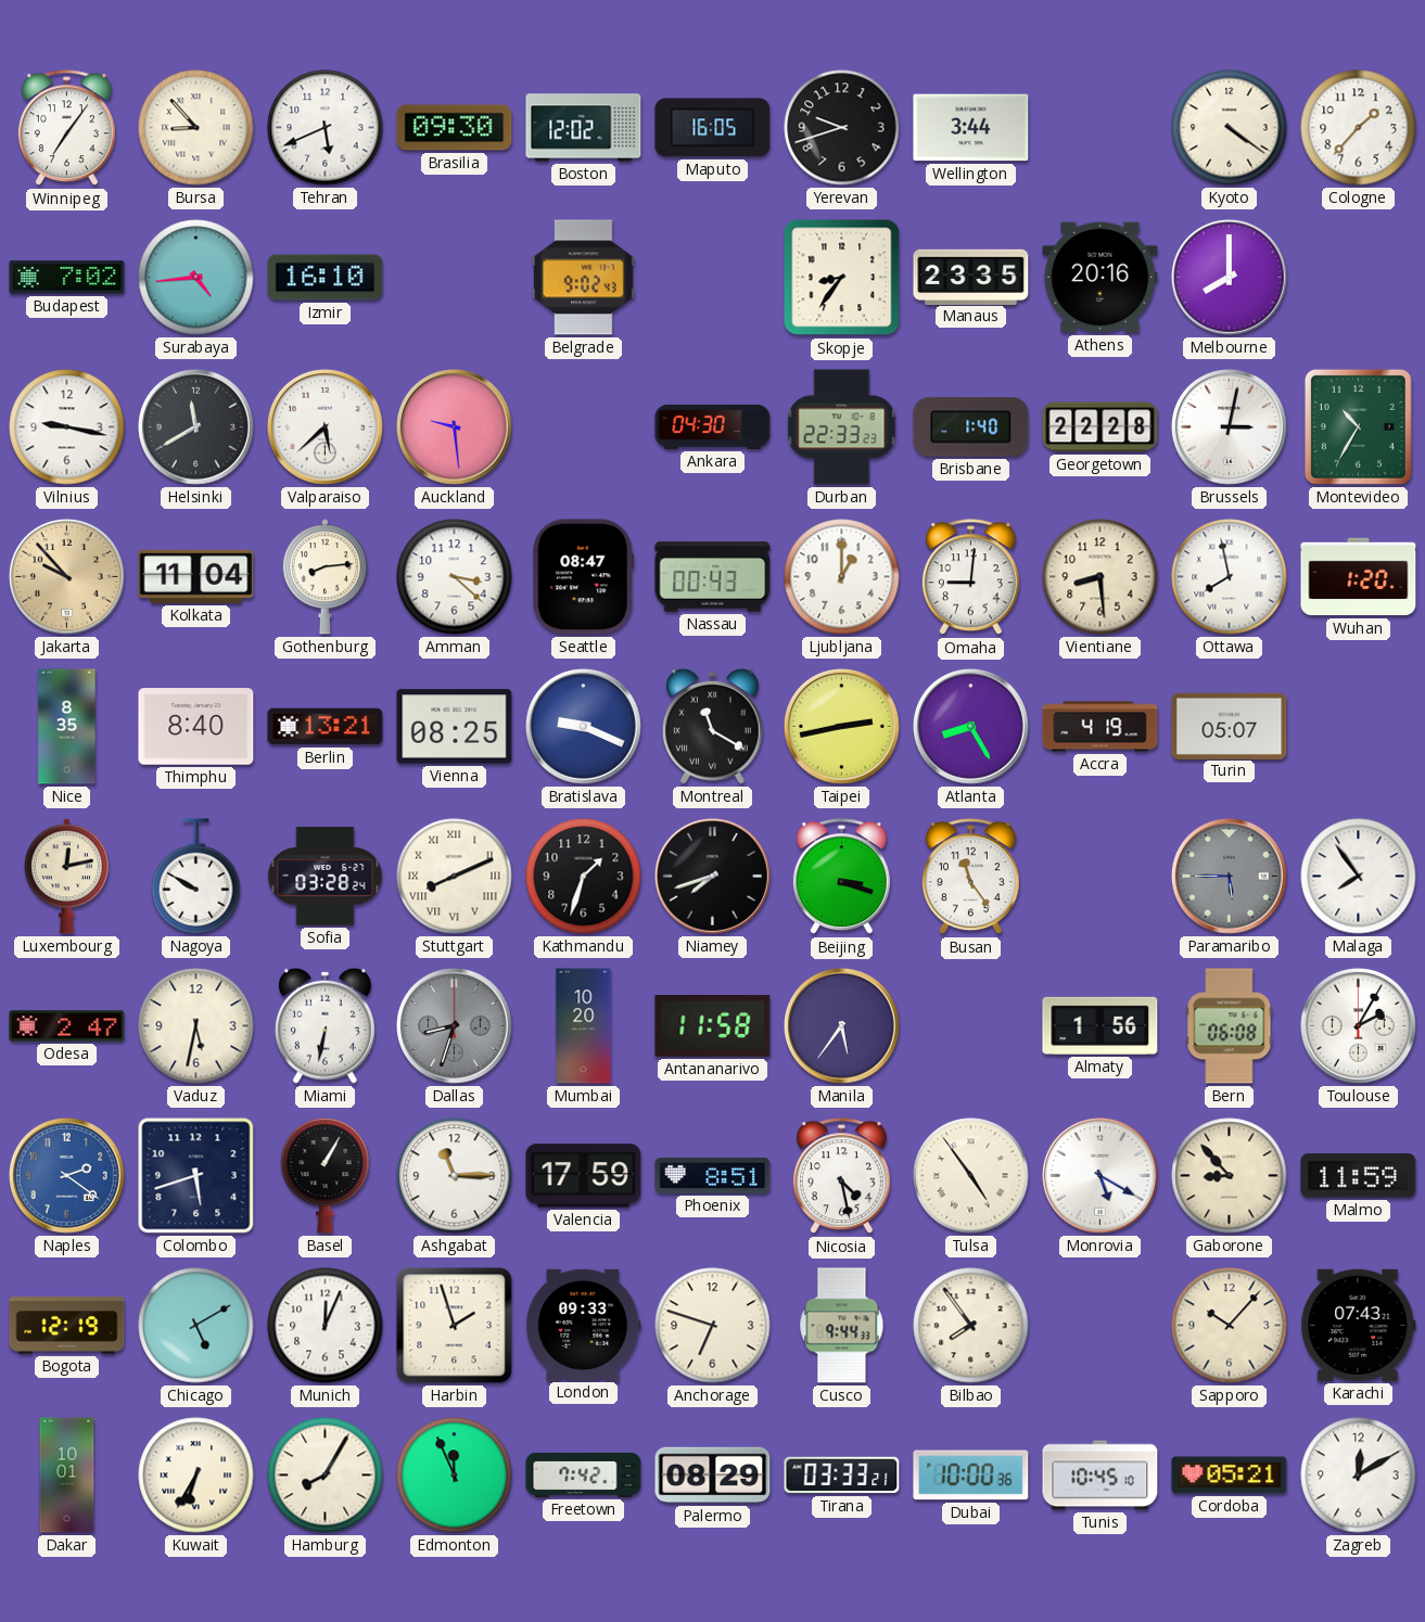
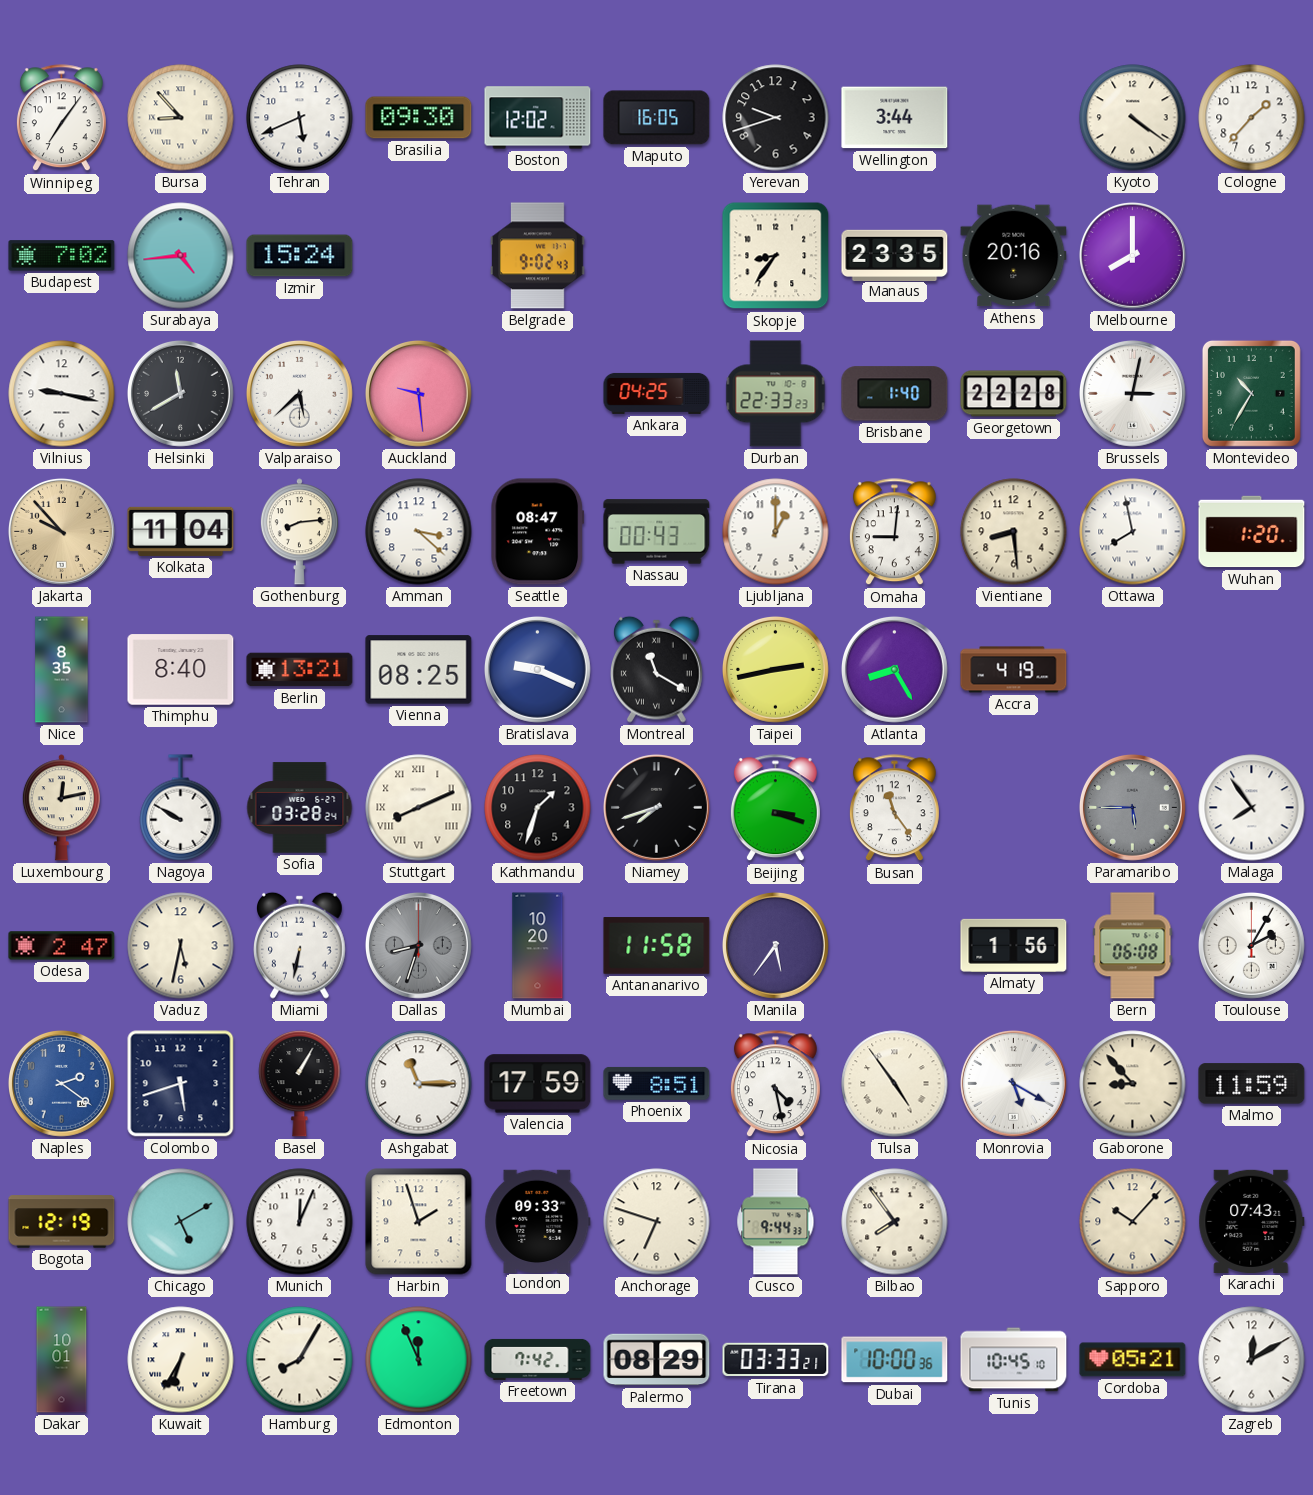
Izmir: 16:10 -> 15:24
Ankara: 04:30 -> 04:25
Turin: 05:07 -> none
